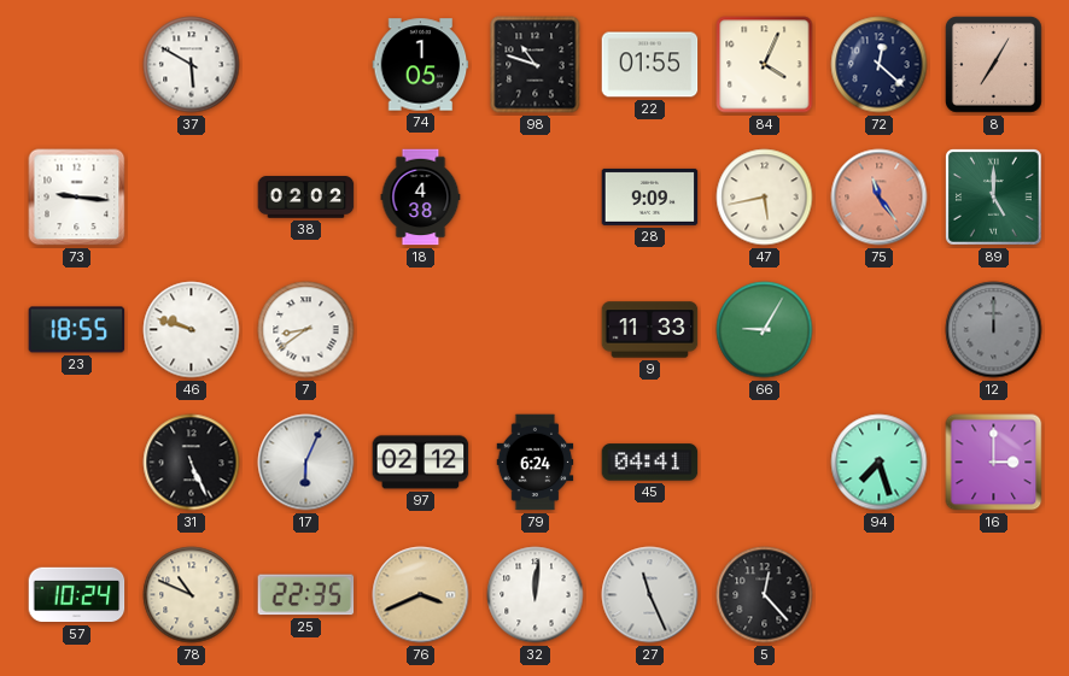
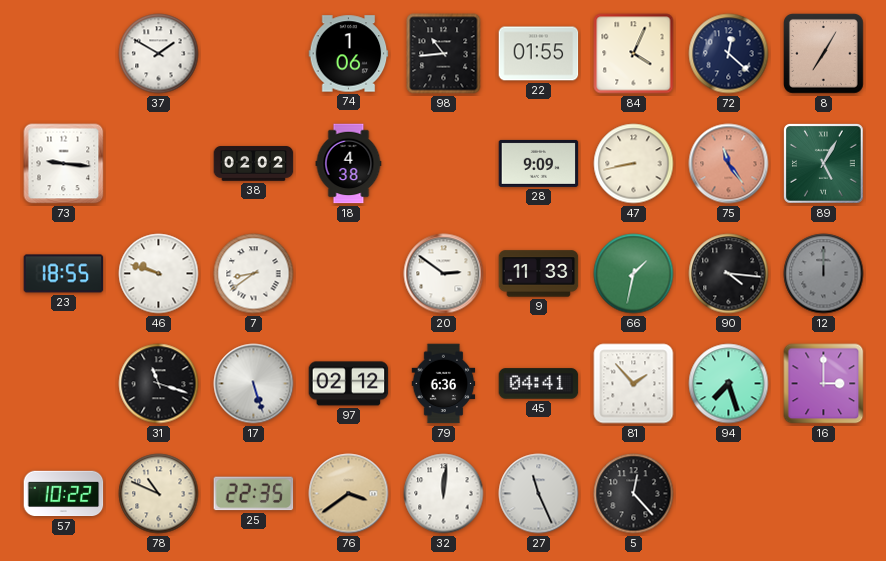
37: 5:50 -> 1:50
74: 1:05 -> 1:06
98: 10:48 -> 10:44
47: 5:43 -> 8:43
89: 5:00 -> 5:05
20: none -> 2:51
66: 9:05 -> 1:32
90: none -> 4:16
31: 5:26 -> 11:18
17: 6:04 -> 5:27
79: 6:24 -> 6:36
81: none -> 1:53
57: 10:24 -> 10:22
76: 3:41 -> 3:39
